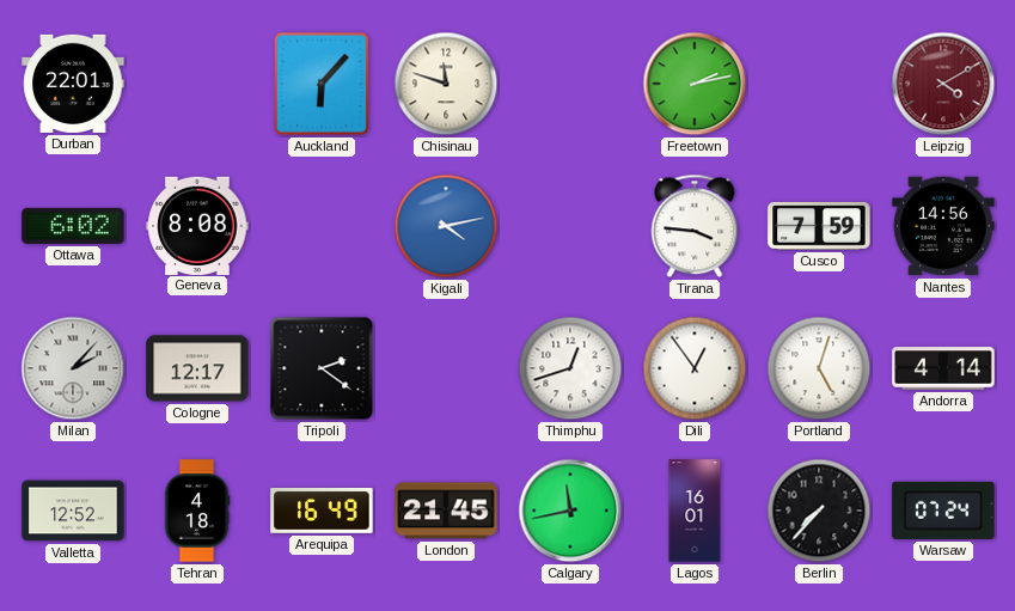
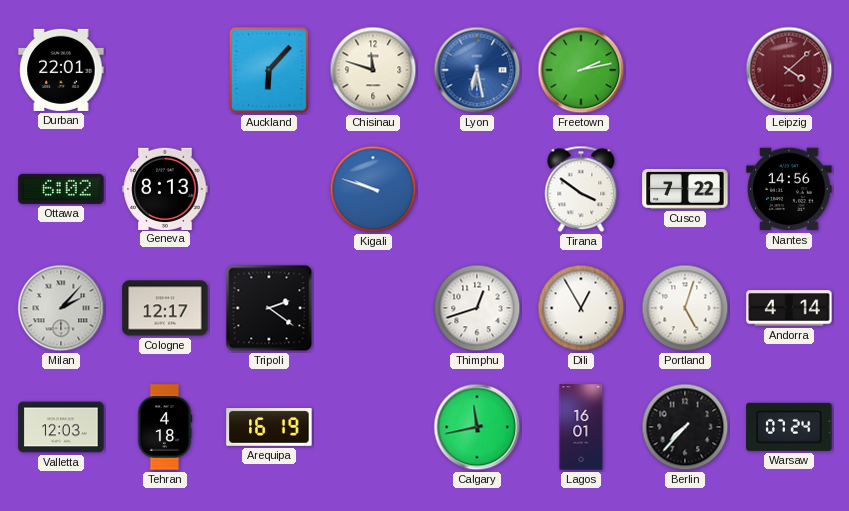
Lyon: none -> 6:28
Leipzig: 4:10 -> 4:08
Geneva: 8:08 -> 8:13
Kigali: 4:13 -> 9:48
Tirana: 3:46 -> 3:51
Cusco: 7:59 -> 7:22
Dili: 12:54 -> 12:55
Valletta: 12:52 -> 12:03
Arequipa: 16:49 -> 16:19
London: 21:45 -> none
